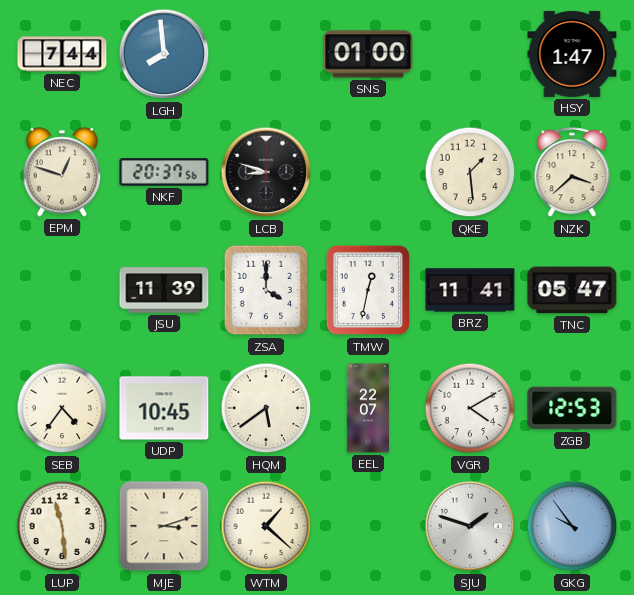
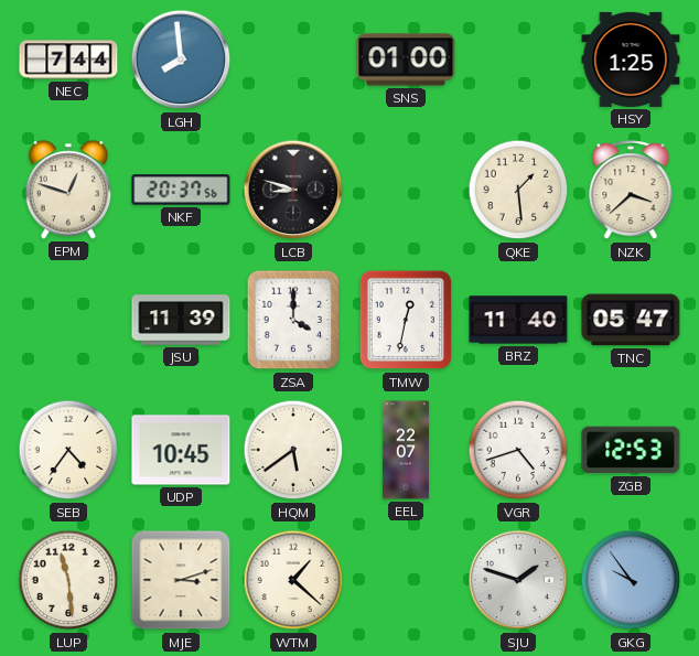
HSY: 1:47 -> 1:25
BRZ: 11:41 -> 11:40
VGR: 4:10 -> 4:42
